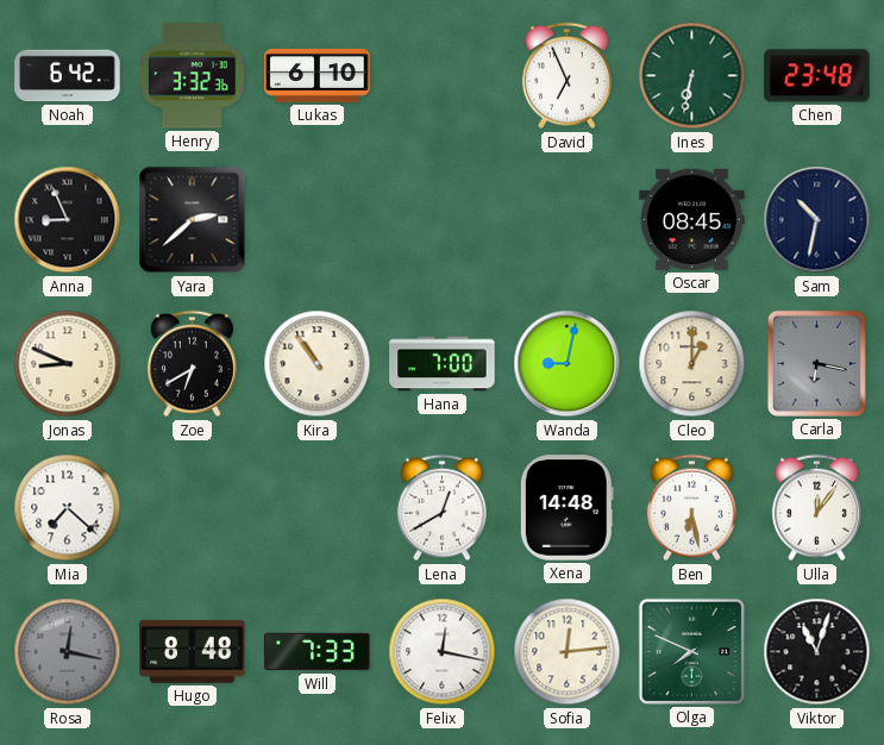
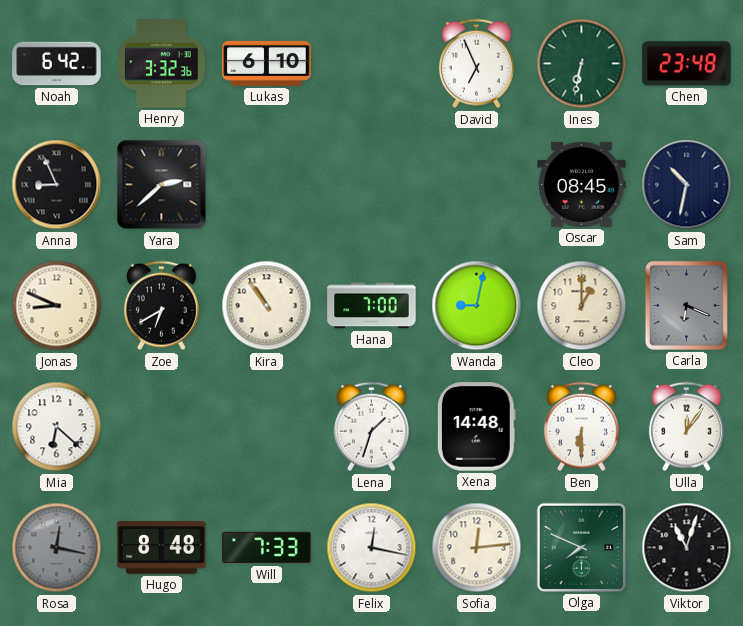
Carla: 6:17 -> 6:19
Mia: 7:22 -> 6:22
Lena: 12:40 -> 1:33
Ben: 6:28 -> 6:30
